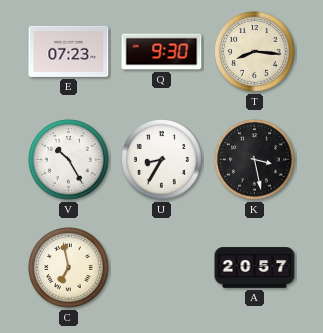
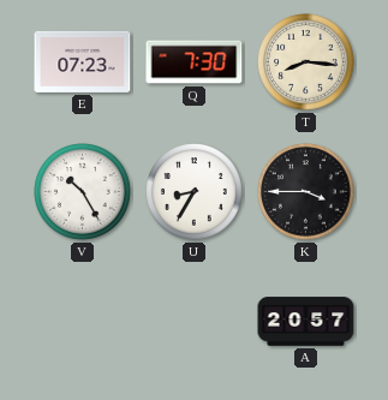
Q: 9:30 -> 7:30
K: 3:28 -> 3:45
C: 6:58 -> none
